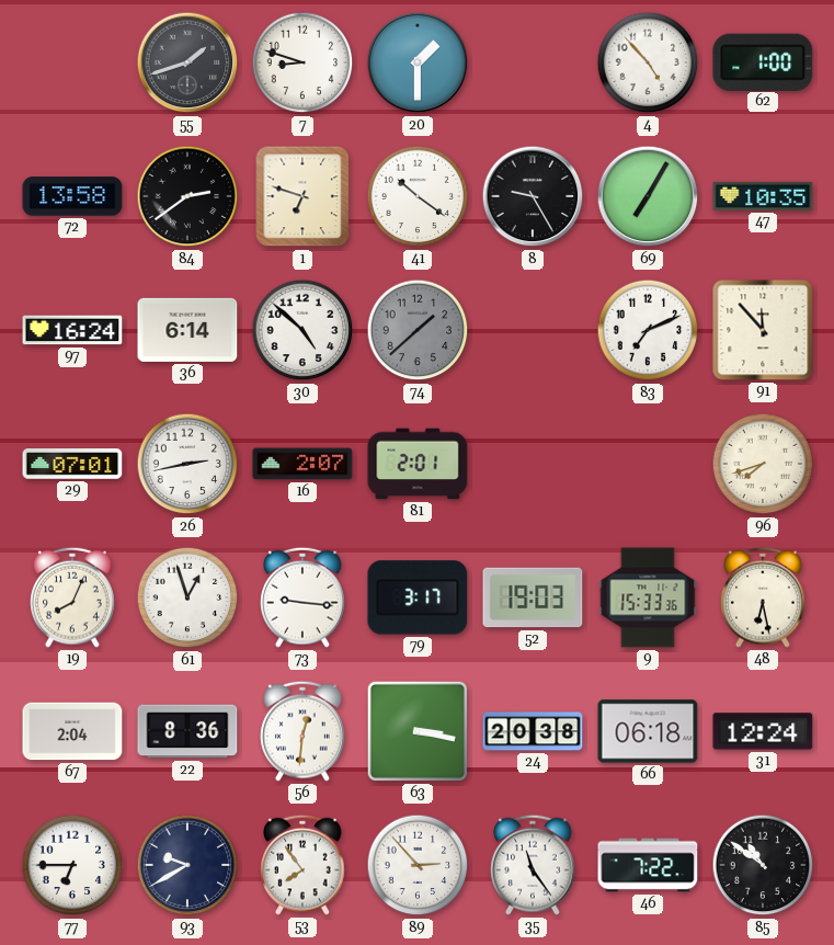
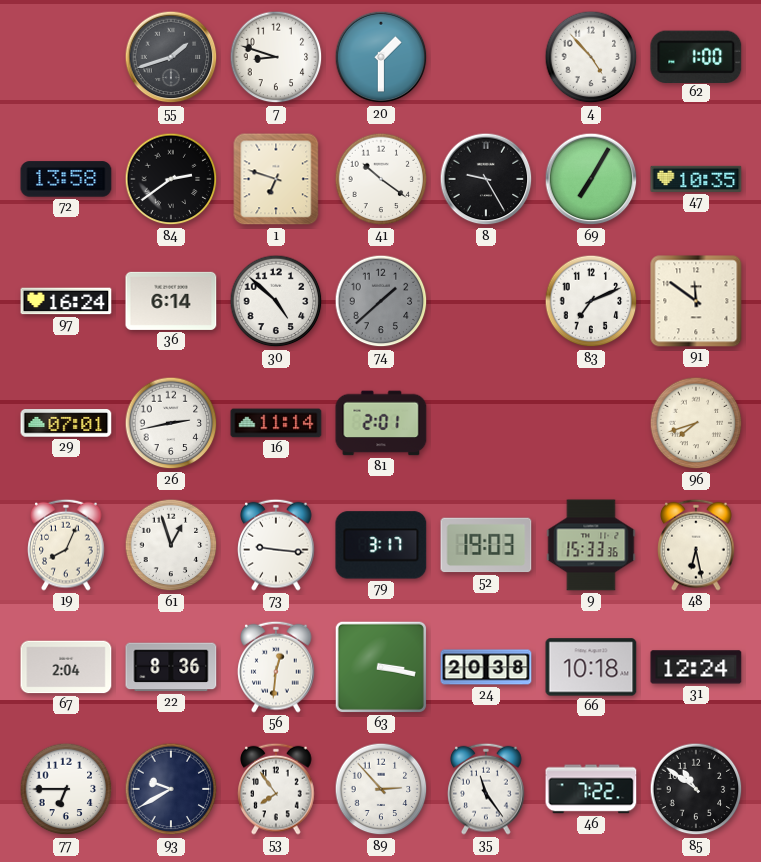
91: 11:53 -> 11:51
16: 2:07 -> 11:14
66: 06:18 -> 10:18
